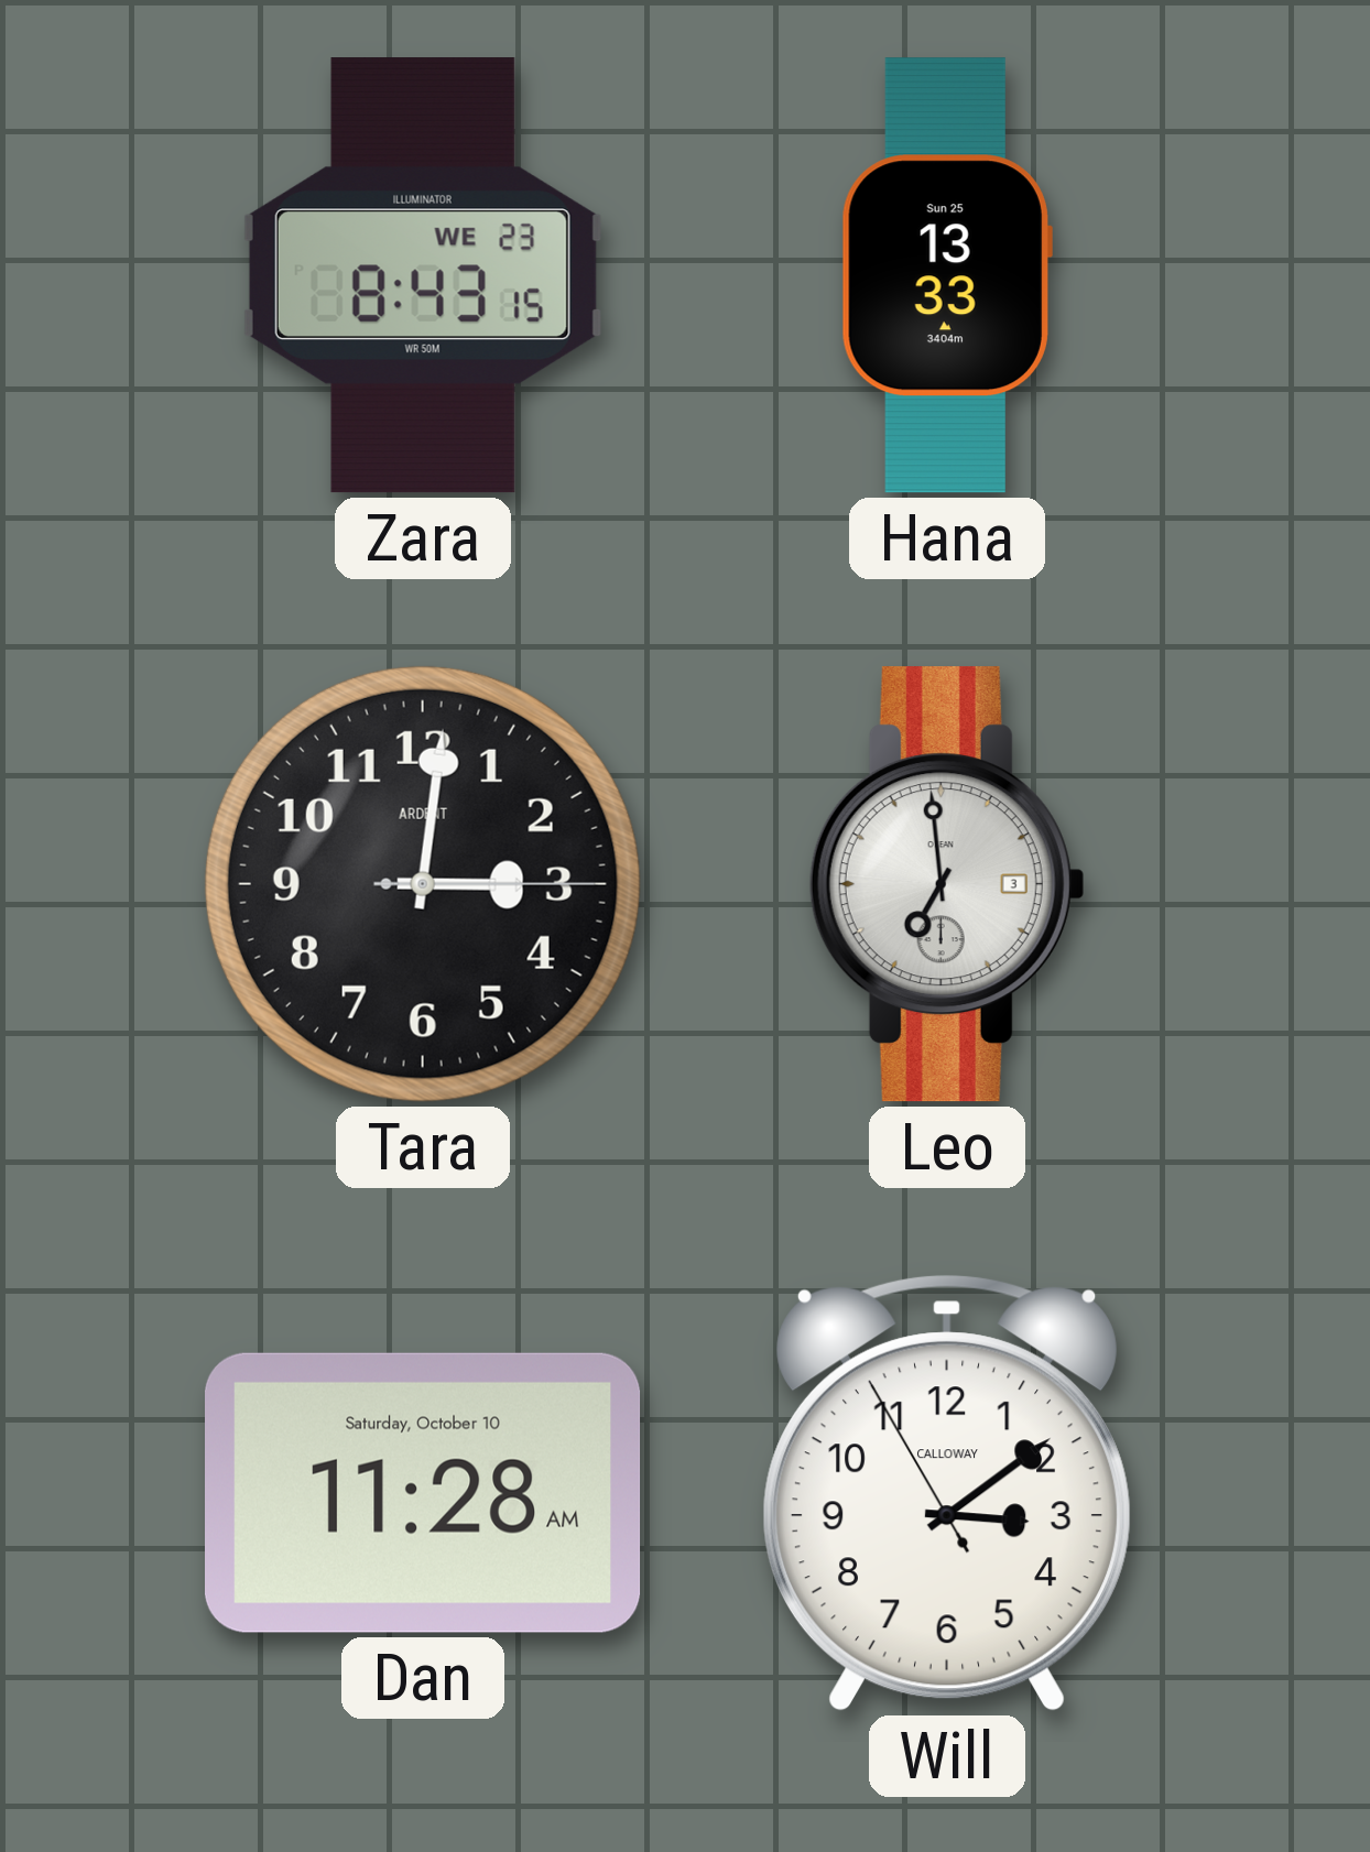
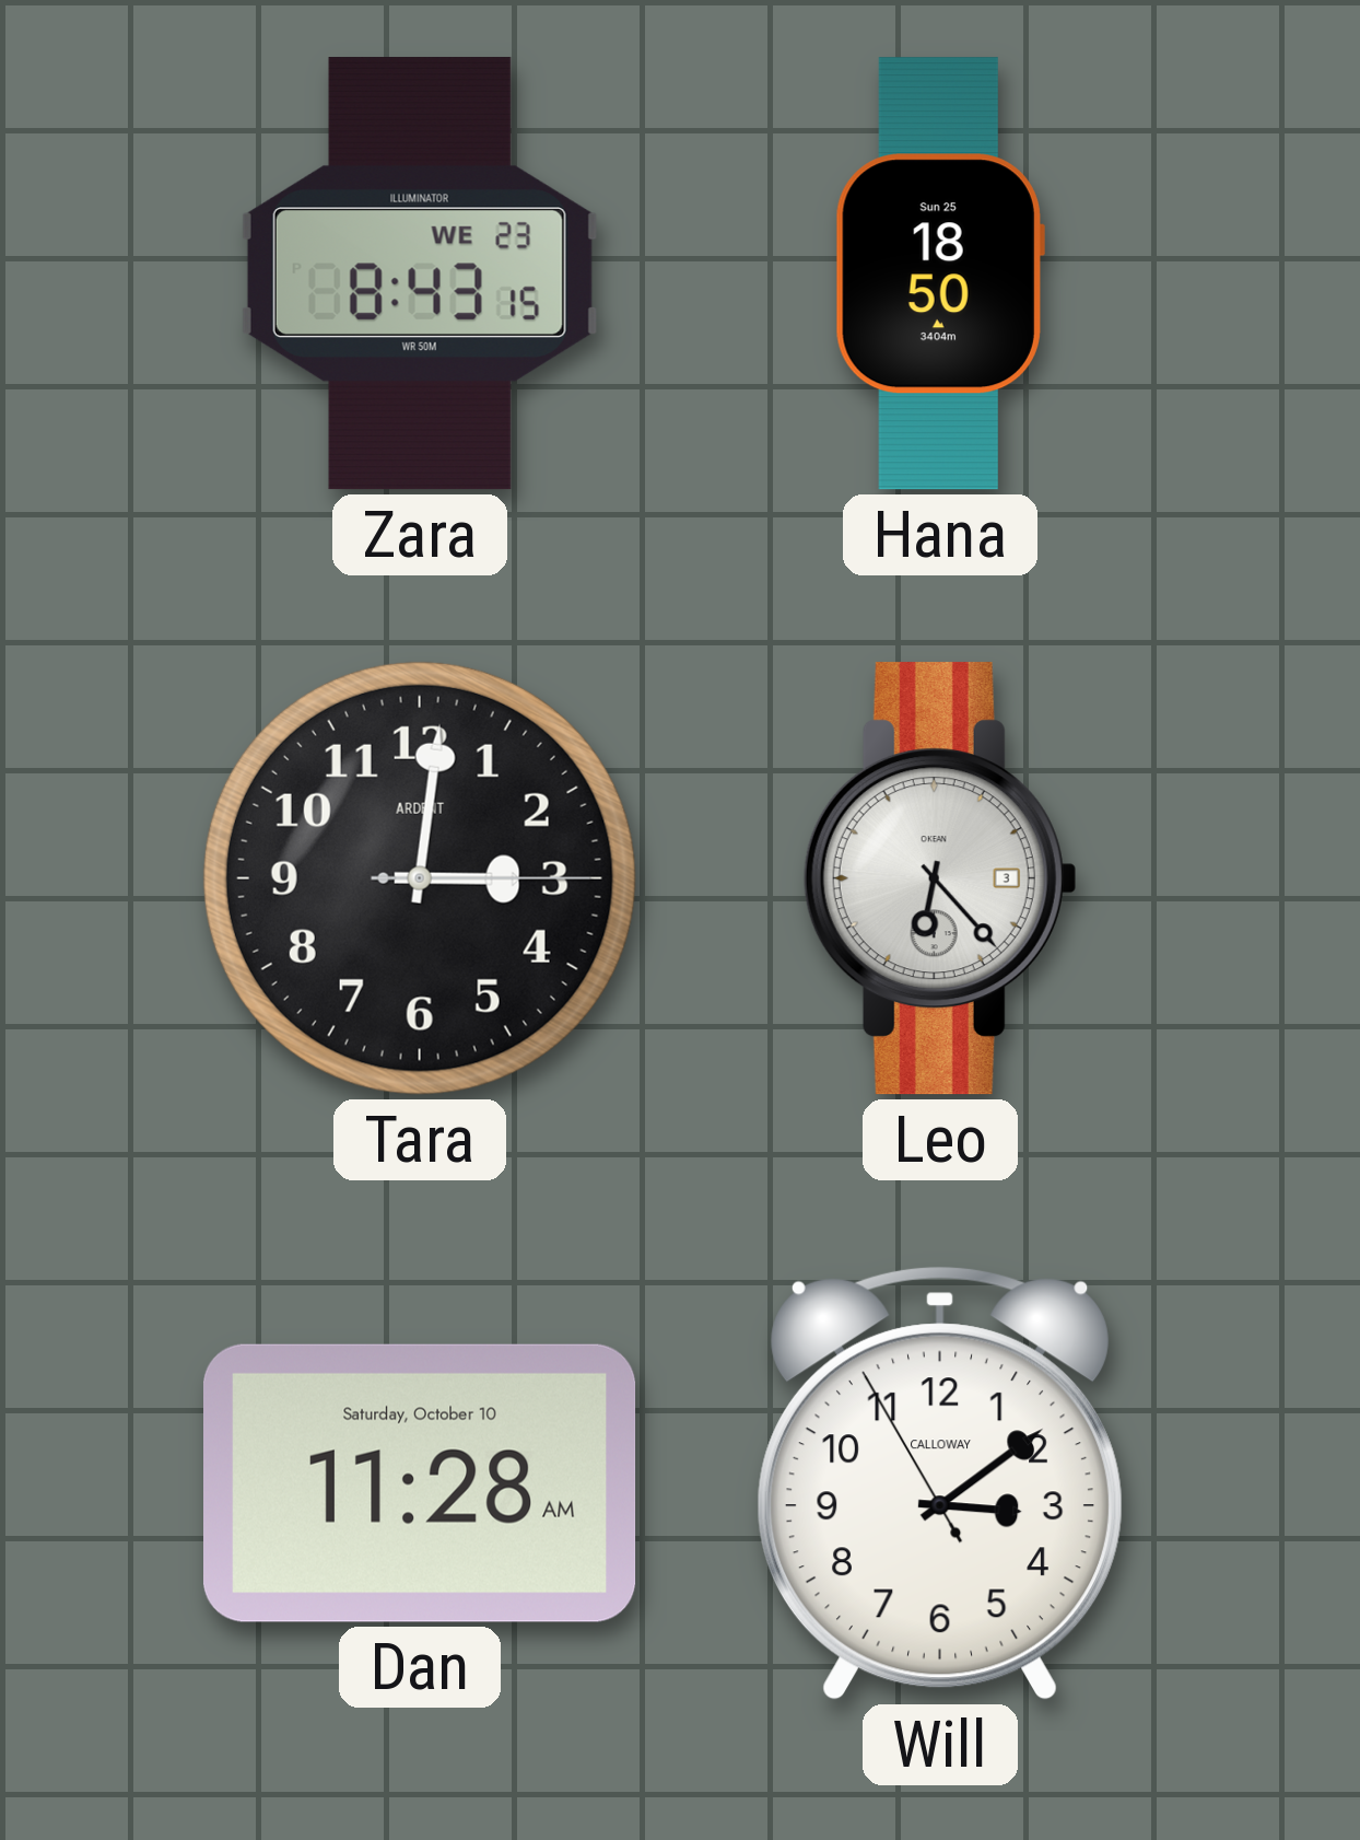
Hana: 13:33 -> 18:50
Leo: 6:59 -> 6:23
